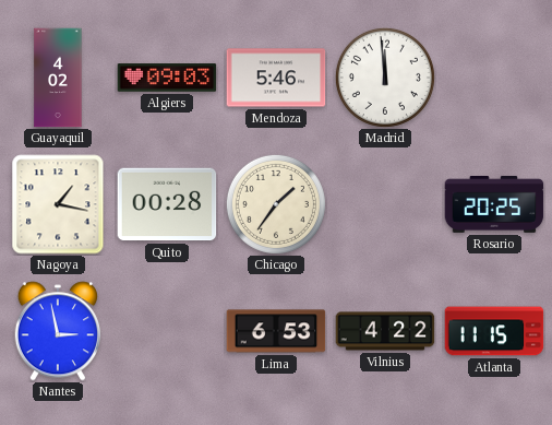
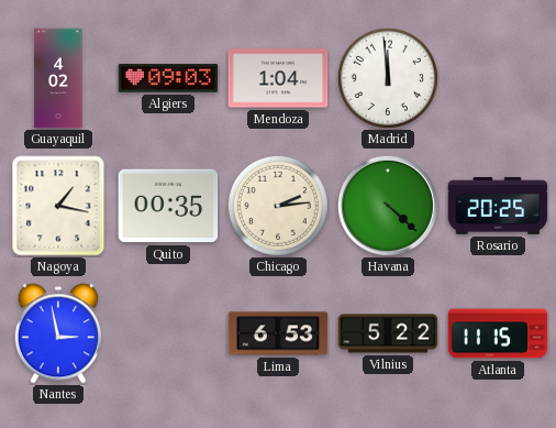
Mendoza: 5:46 -> 1:04
Quito: 00:28 -> 00:35
Chicago: 1:36 -> 2:14
Havana: none -> 4:22
Vilnius: 4:22 -> 5:22
